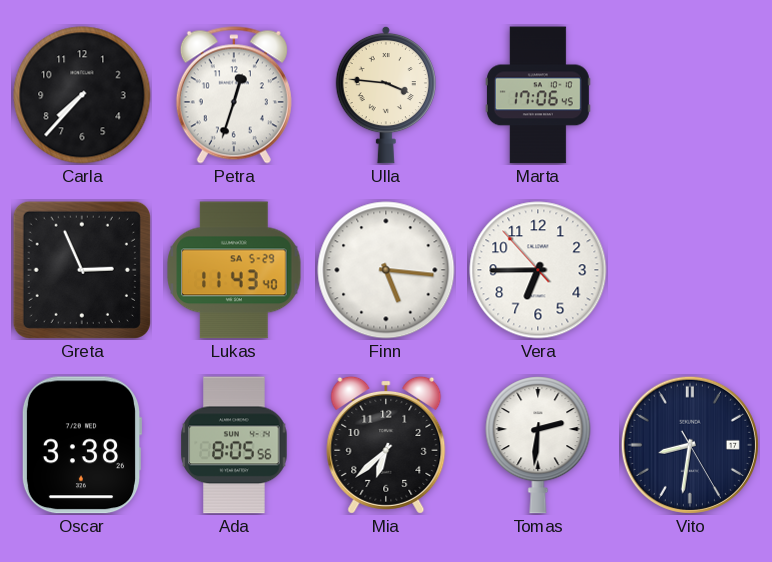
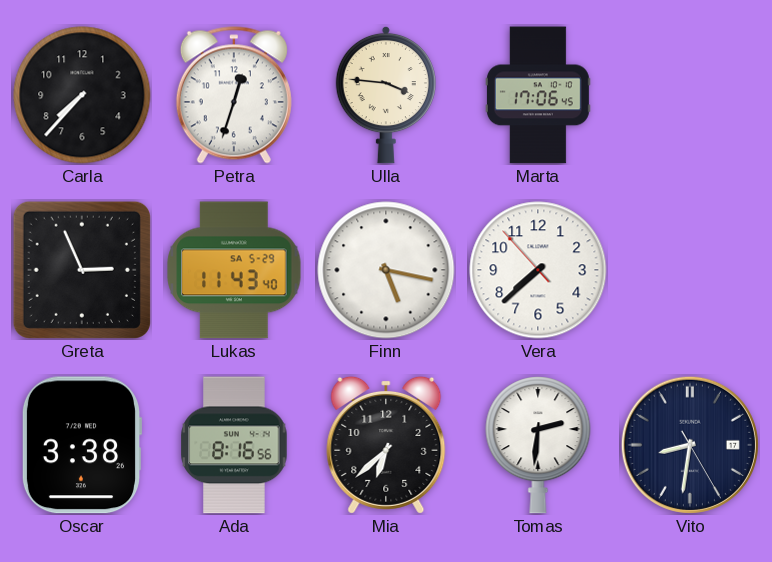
Finn: 5:16 -> 5:17
Vera: 6:44 -> 7:37
Ada: 8:05 -> 8:16
